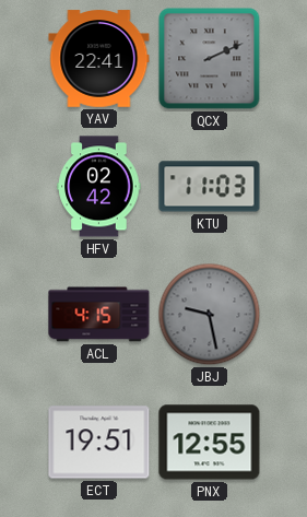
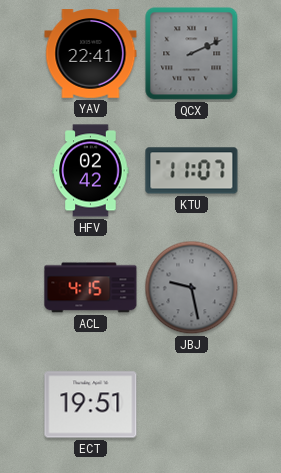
KTU: 11:03 -> 11:07
PNX: 12:55 -> none
